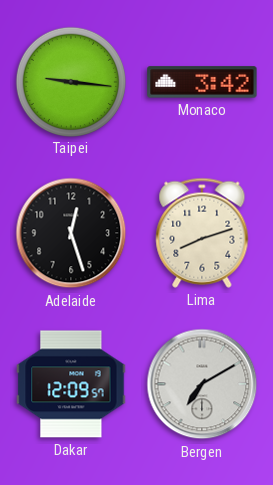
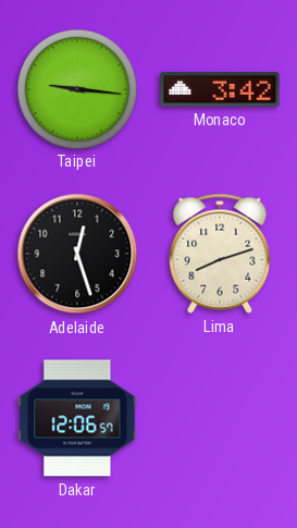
Dakar: 12:09 -> 12:06
Bergen: 7:10 -> none
